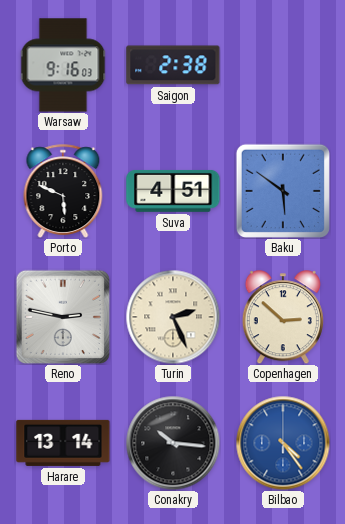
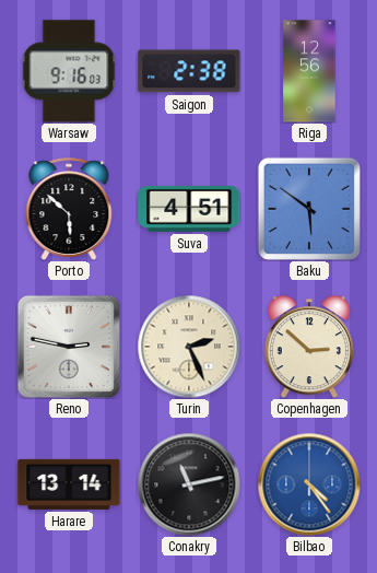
Riga: none -> 12:56
Porto: 5:49 -> 5:52
Conakry: 10:16 -> 11:13
